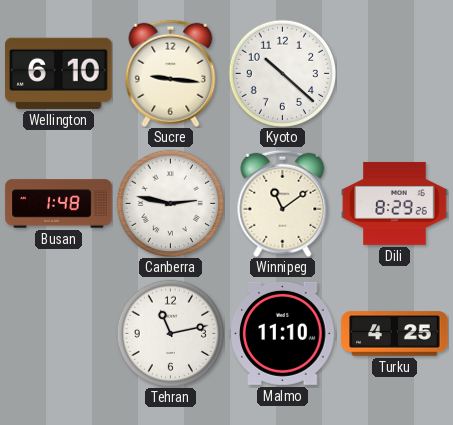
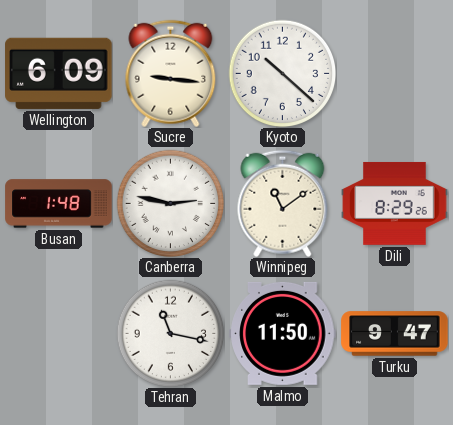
Wellington: 6:10 -> 6:09
Tehran: 11:13 -> 11:17
Malmo: 11:10 -> 11:50
Turku: 4:25 -> 9:47
